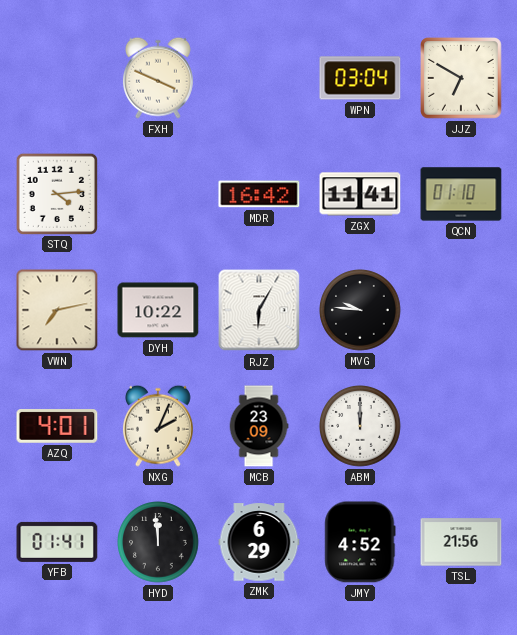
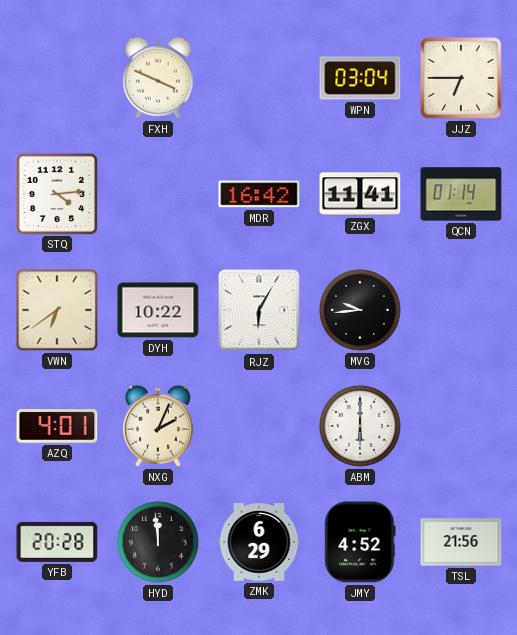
JJZ: 6:50 -> 6:45
QCN: 01:10 -> 01:14
VWN: 7:13 -> 6:39
MVG: 9:46 -> 9:44
MCB: 23:09 -> none
ABM: 12:00 -> 6:00
YFB: 01:41 -> 20:28
